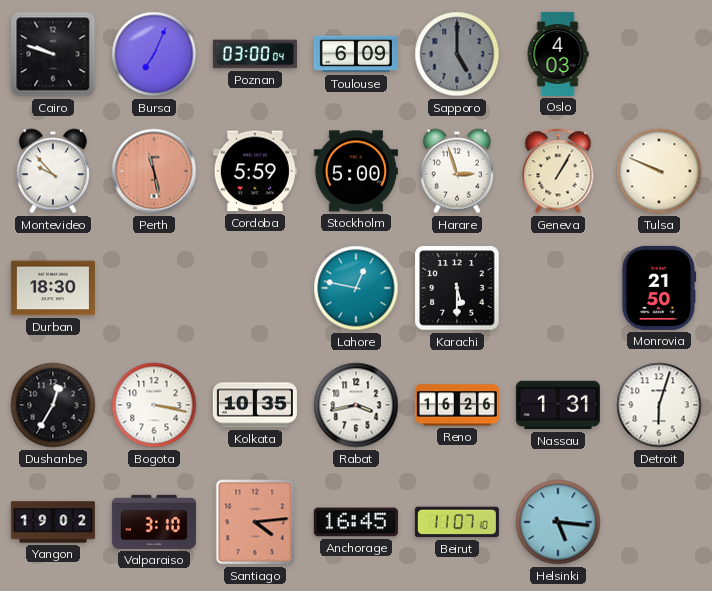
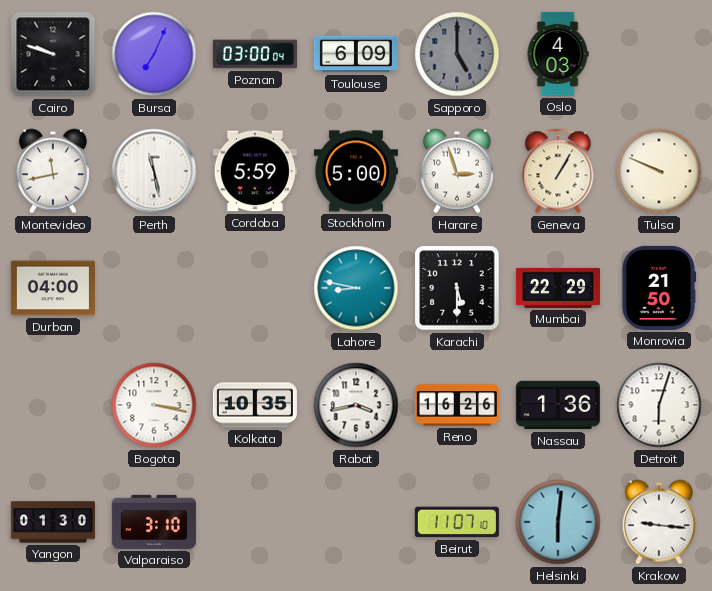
Montevideo: 9:53 -> 11:43
Perth dial: salmon -> white
Durban: 18:30 -> 04:00
Lahore: 12:47 -> 8:47
Mumbai: none -> 22:29
Dushanbe: 12:35 -> none
Nassau: 1:31 -> 1:36
Yangon: 19:02 -> 01:30
Santiago: 4:14 -> none
Anchorage: 16:45 -> none
Helsinki: 5:16 -> 6:01
Krakow: none -> 9:16
